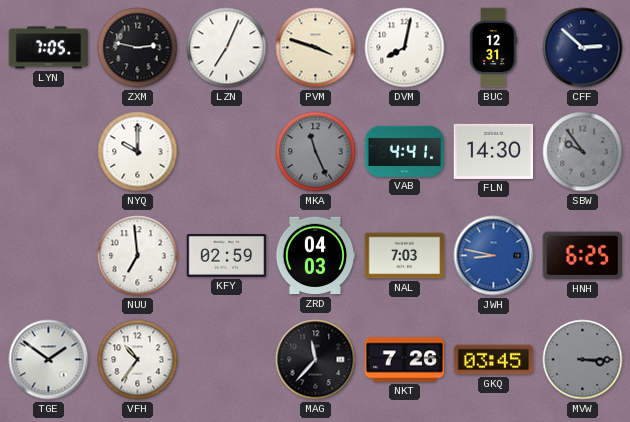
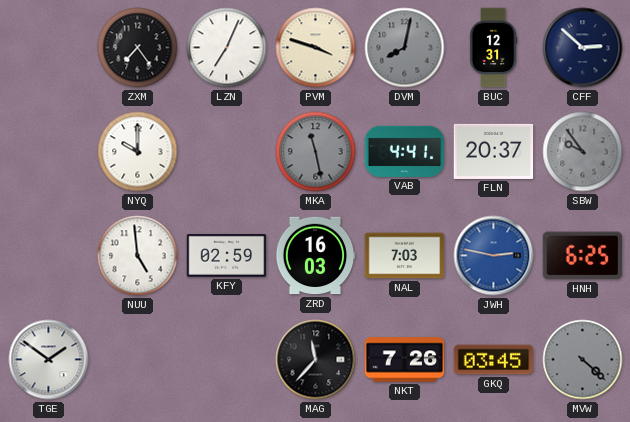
LYN: 7:05 -> none
ZXM: 2:47 -> 7:24
DVM dial: white -> grey
MKA: 11:26 -> 11:28
FLN: 14:30 -> 20:37
NUU: 6:59 -> 4:59
ZRD: 04:03 -> 16:03
JWH: 8:47 -> 2:47
VFH: 10:36 -> none
MVW: 3:15 -> 4:22
